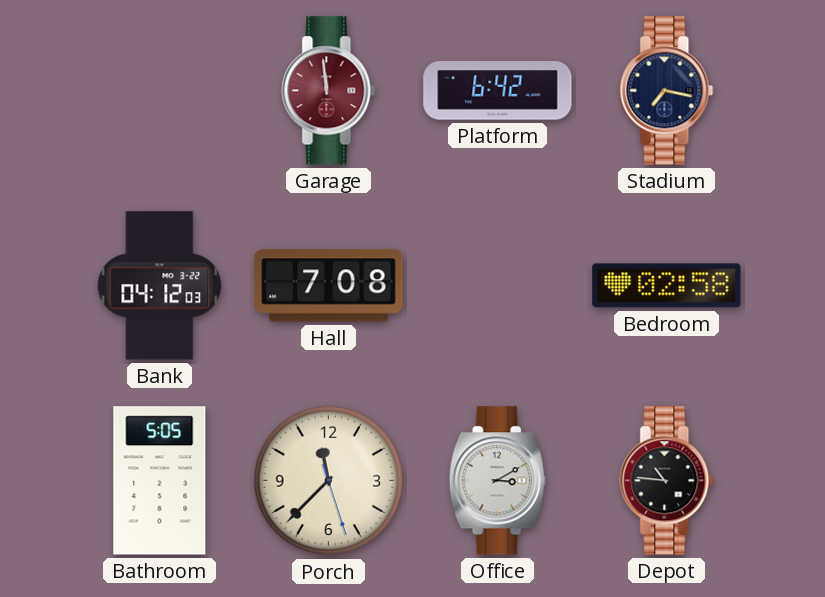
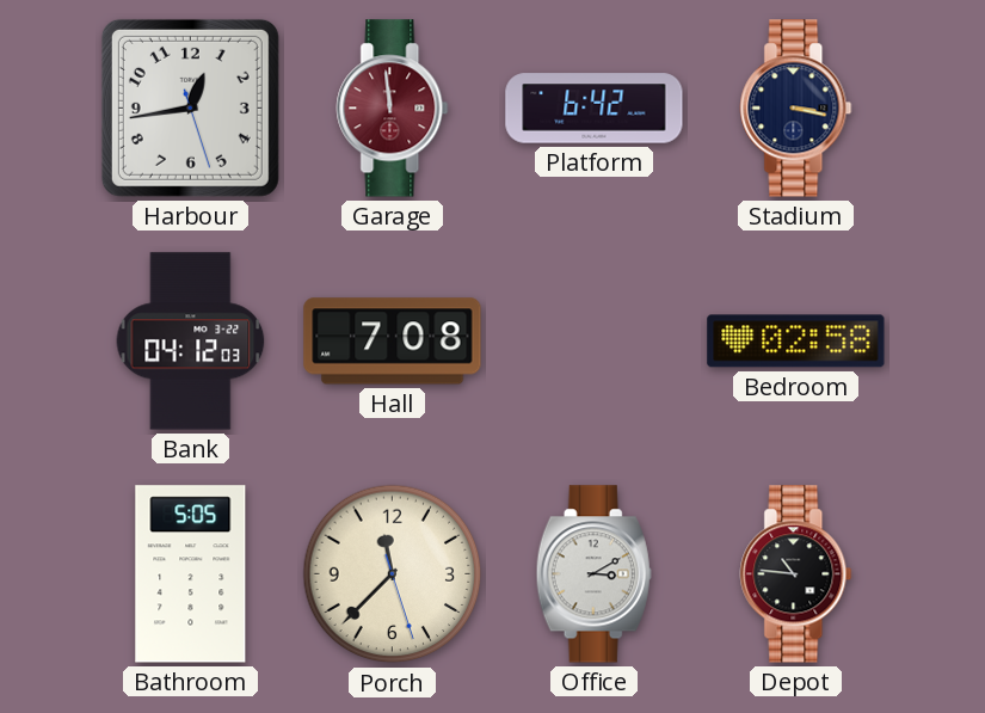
Harbour: none -> 12:43
Stadium: 7:17 -> 3:17
